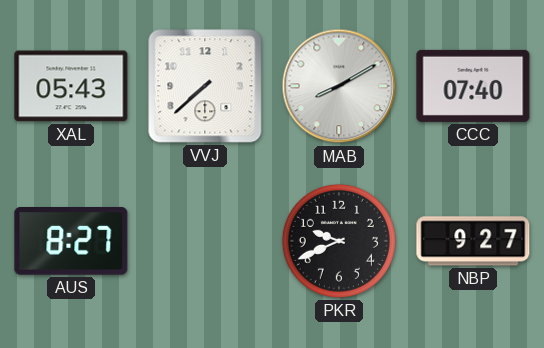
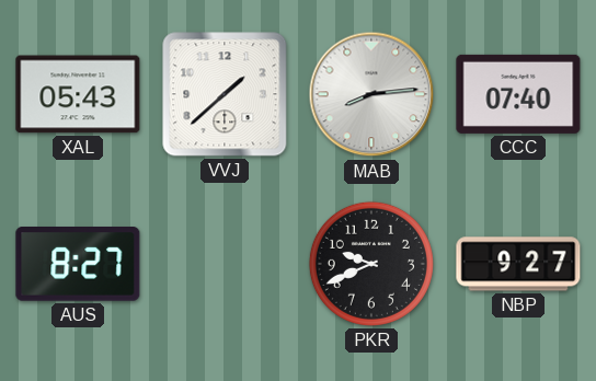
VVJ: 7:38 -> 1:38
MAB: 8:10 -> 8:14
